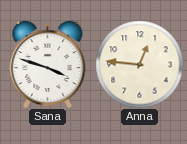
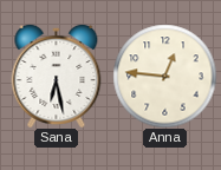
Sana: 3:48 -> 6:28
